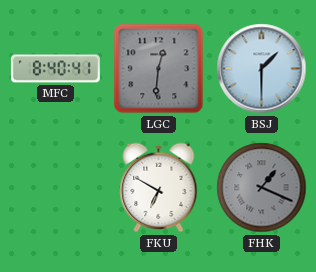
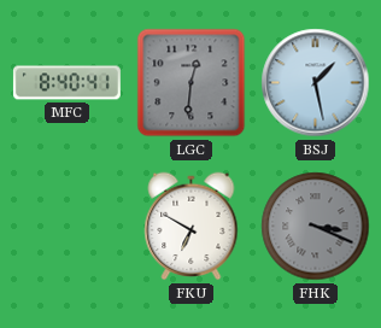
BSJ: 1:30 -> 1:28
FHK: 1:19 -> 3:19
